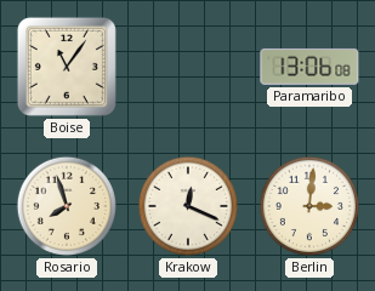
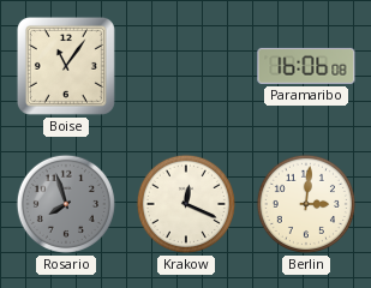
Paramaribo: 13:06 -> 16:06
Rosario dial: cream -> grey
